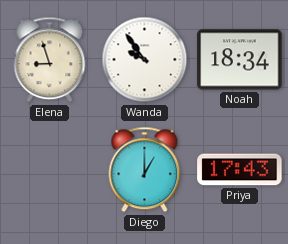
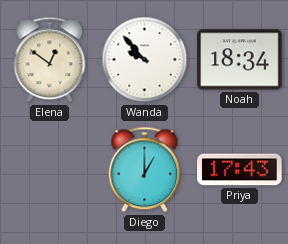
Elena: 8:57 -> 12:51
Wanda: 9:54 -> 9:53
